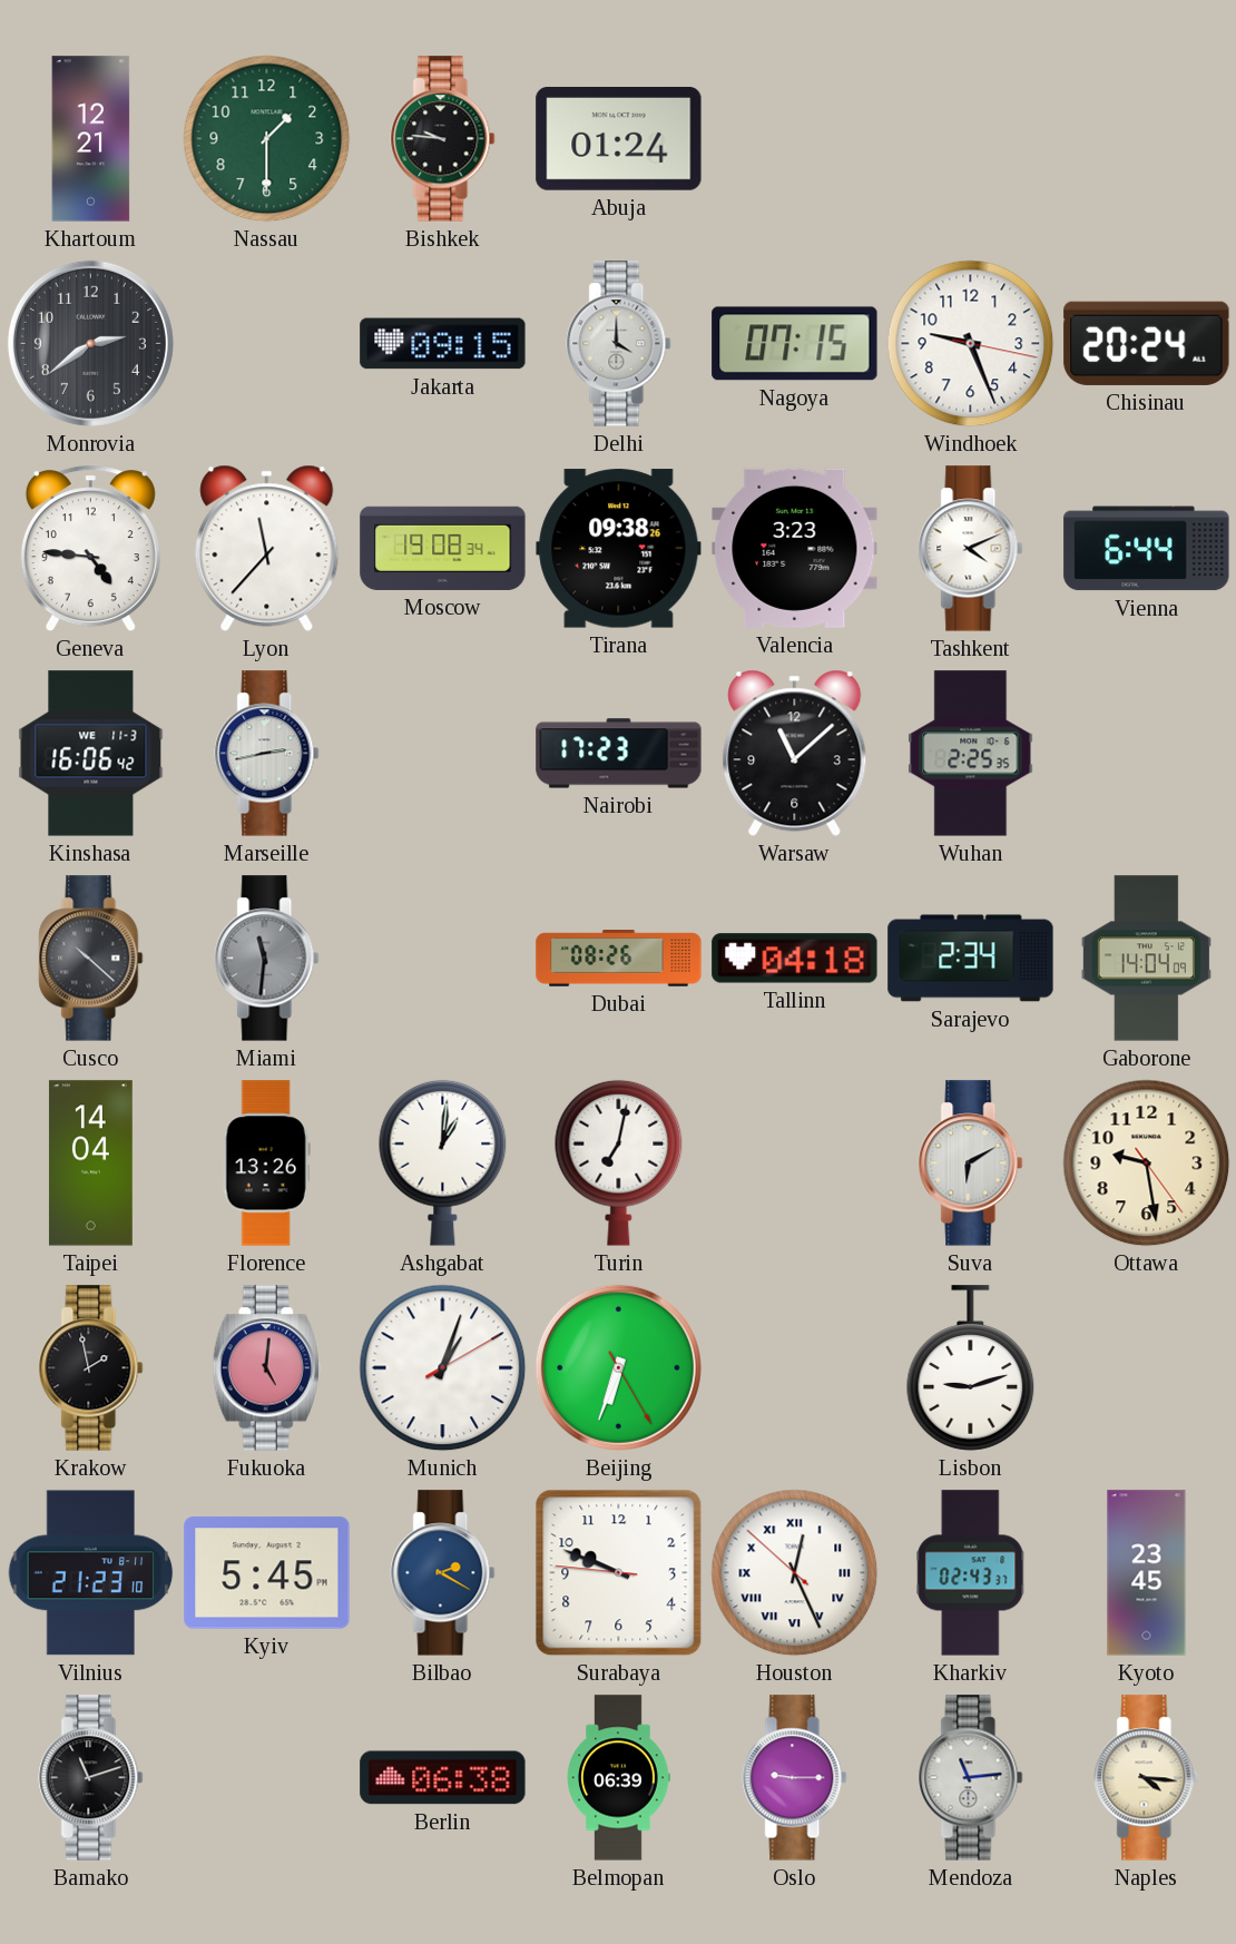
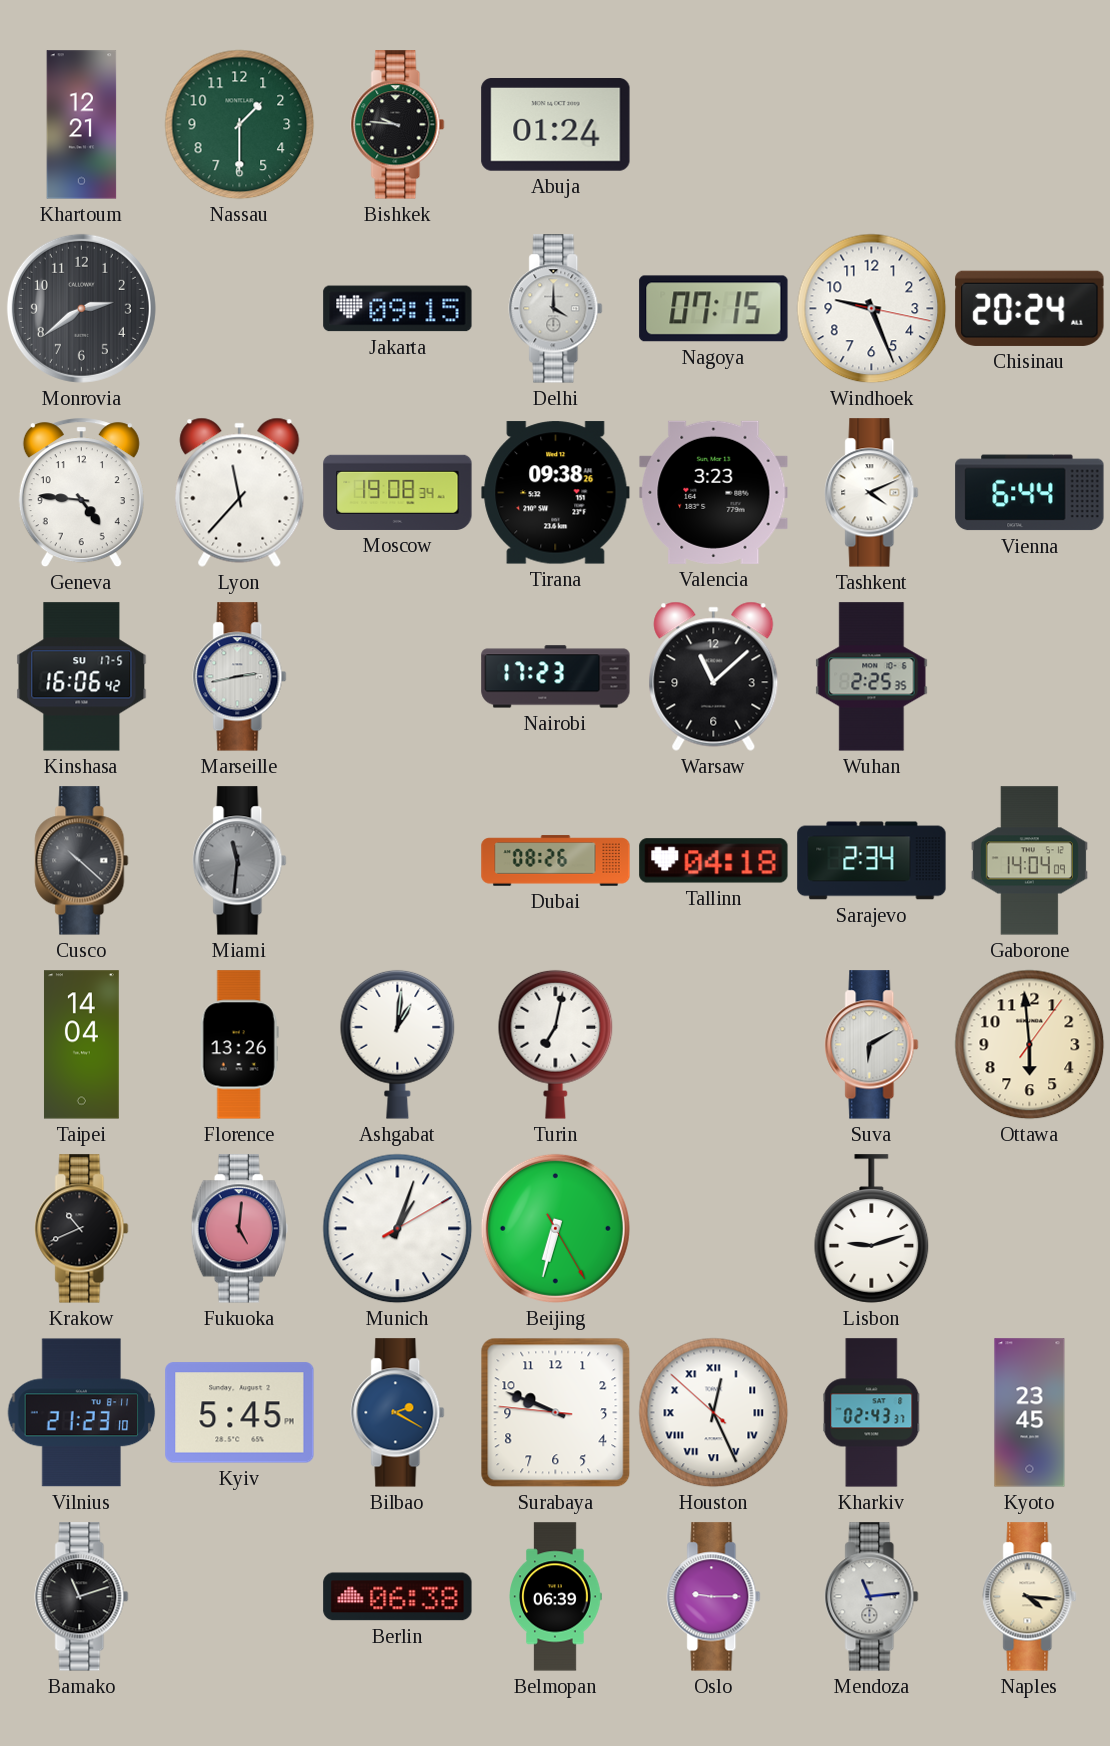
Kinshasa date: WE 11-3 -> SU 17-5
Ottawa: 9:28 -> 5:59
Krakow: 1:58 -> 10:41
Beijing: 6:33 -> 6:32
